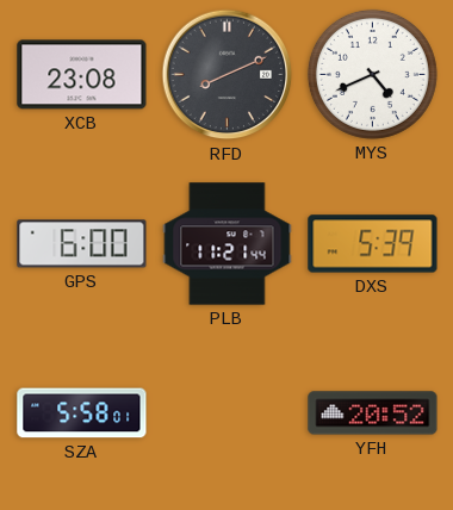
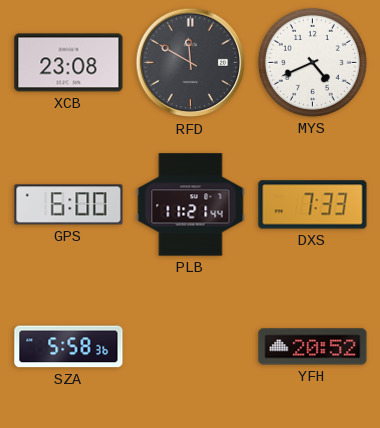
RFD: 8:11 -> 11:50
DXS: 5:39 -> 7:33
SZA: 5:58:01 -> 5:58:36
